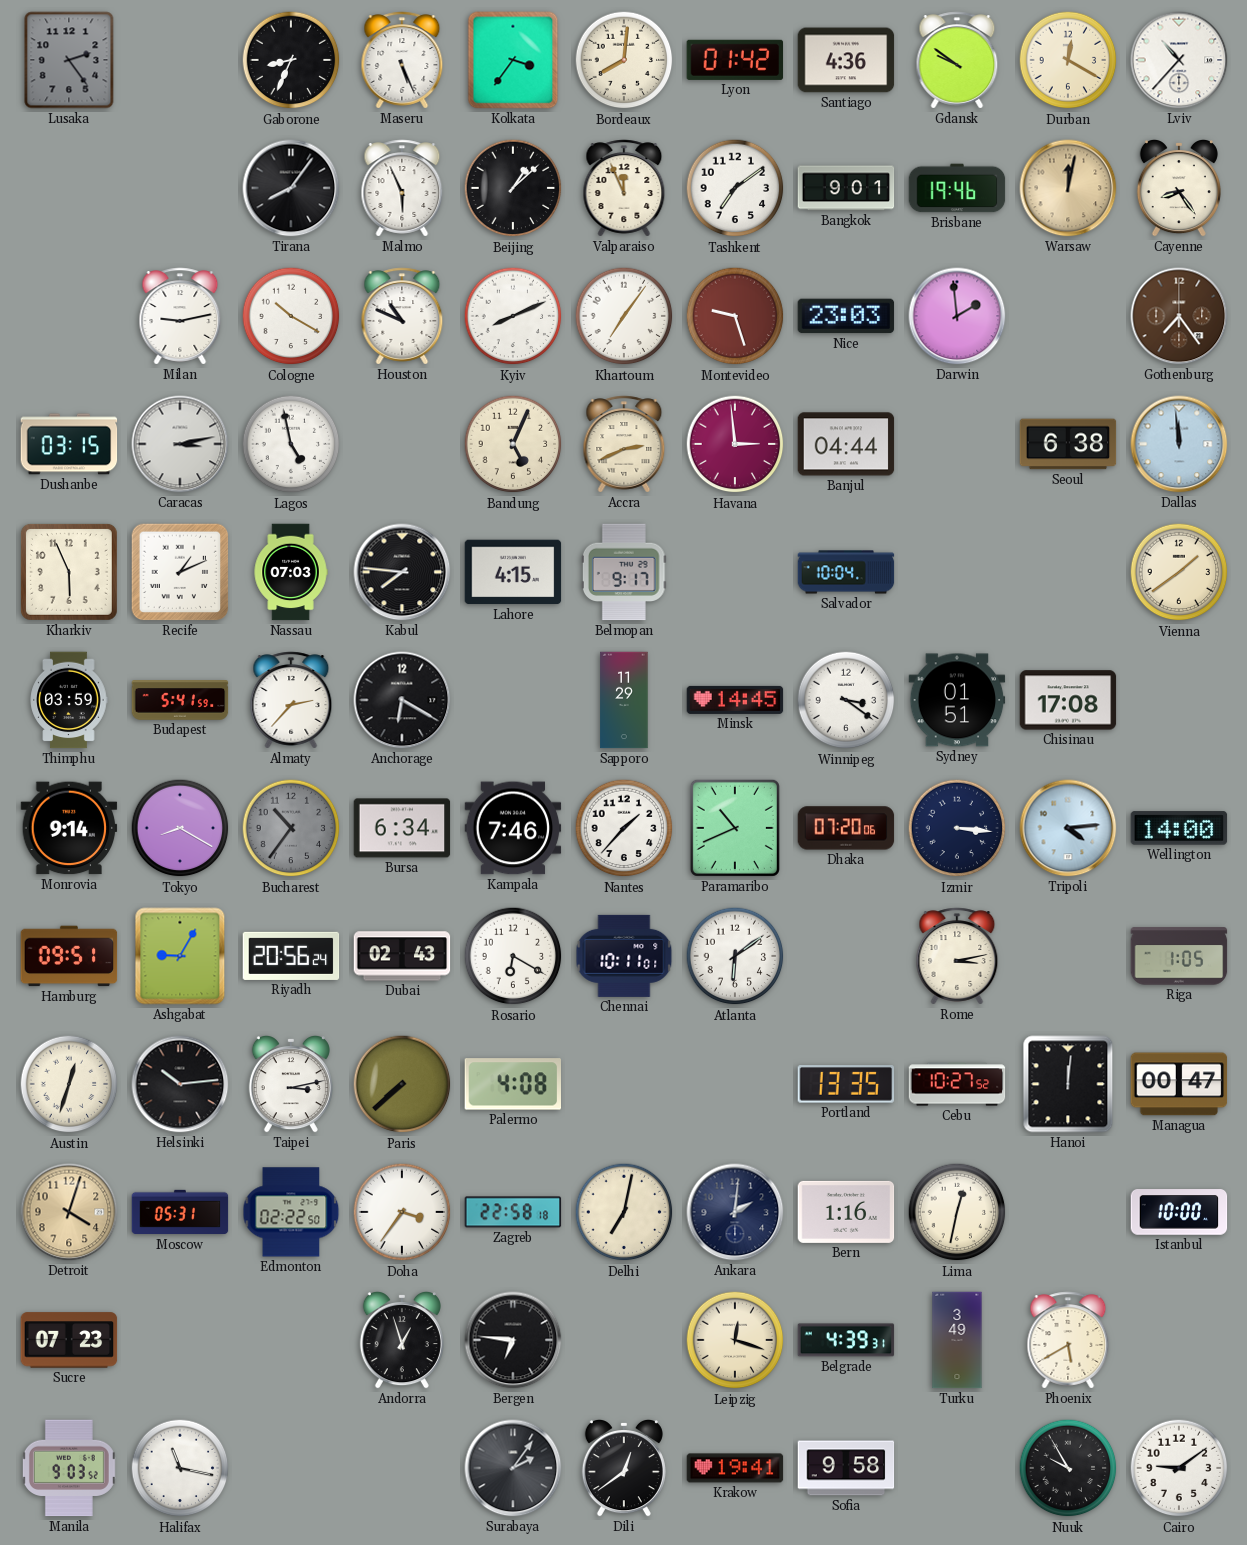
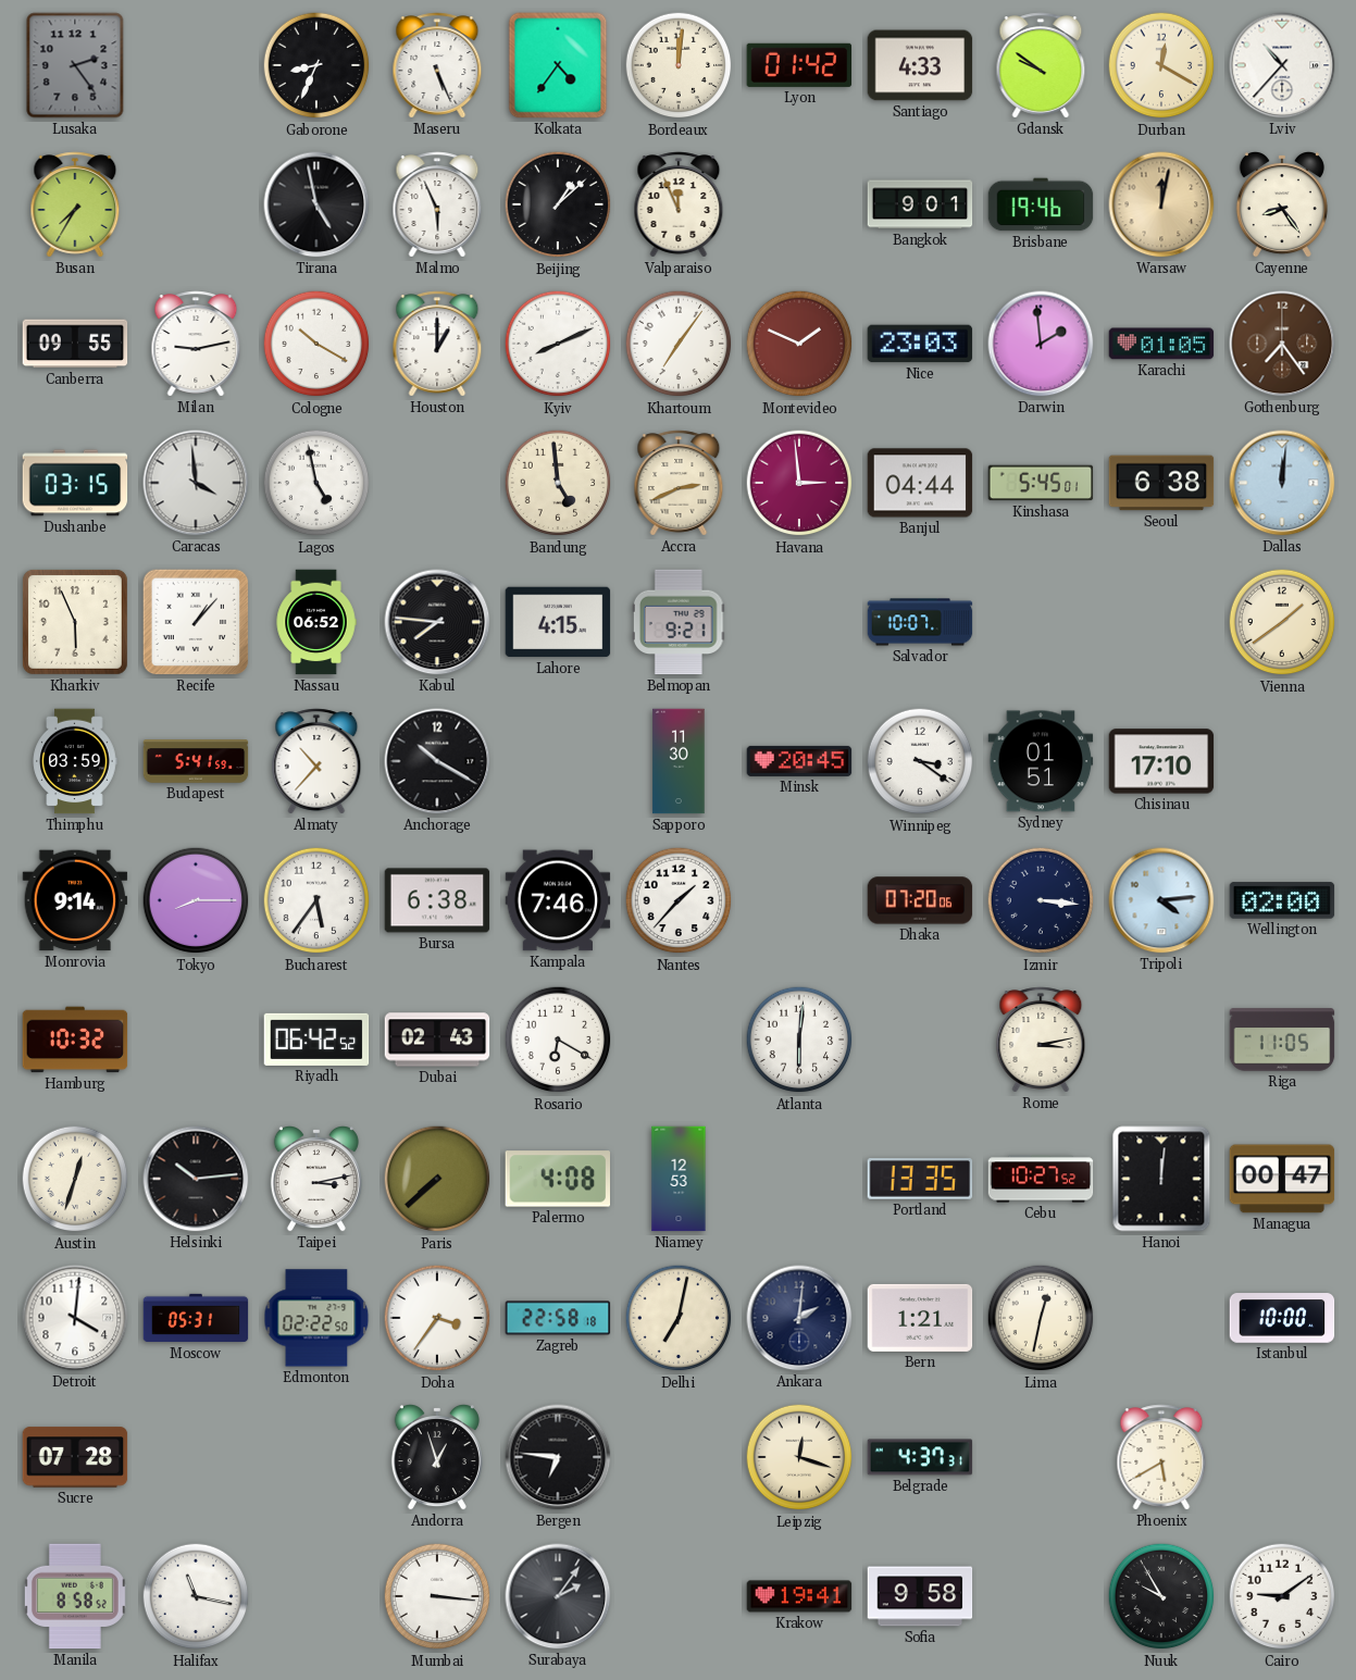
Kolkata: 3:36 -> 4:36
Bordeaux: 8:01 -> 12:01
Santiago: 4:36 -> 4:33
Busan: none -> 7:35
Tirana: 8:06 -> 4:58
Tashkent: 7:09 -> none
Canberra: none -> 09:55
Houston: 10:49 -> 1:00
Montevideo: 9:27 -> 1:49
Karachi: none -> 01:05
Caracas: 3:13 -> 3:59
Bandung: 5:04 -> 4:59
Kinshasa: none -> 5:45
Dallas: 11:59 -> 12:01
Recife: 1:11 -> 1:07
Nassau: 07:03 -> 06:52
Belmopan: 9:17 -> 9:21
Salvador: 10:04 -> 10:07
Almaty: 2:37 -> 10:37
Anchorage: 6:20 -> 10:20
Sapporo: 11:29 -> 11:30
Minsk: 14:45 -> 20:45
Chisinau: 17:08 -> 17:10
Tokyo: 8:20 -> 8:15
Bucharest: 10:36 -> 5:36
Bucharest dial: grey -> white
Bursa: 6:34 -> 6:38
Paramaribo: 10:41 -> none
Wellington: 14:00 -> 02:00
Hamburg: 09:51 -> 10:32
Ashgabat: 9:05 -> none
Riyadh: 20:56 -> 06:42
Chennai: 10:11 -> none
Atlanta: 6:09 -> 6:01
Riga: 1:05 -> 11:05
Niamey: none -> 12:53
Detroit: 4:03 -> 4:01
Detroit dial: champagne -> white
Bern: 1:16 -> 1:21
Sucre: 07:23 -> 07:28
Belgrade: 4:39 -> 4:37
Turku: 3:49 -> none
Manila: 9:03 -> 8:58
Mumbai: none -> 3:16
Dili: 12:39 -> none
